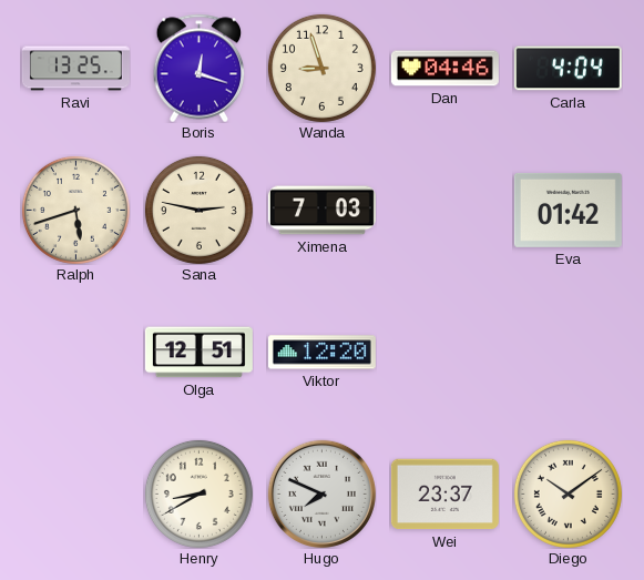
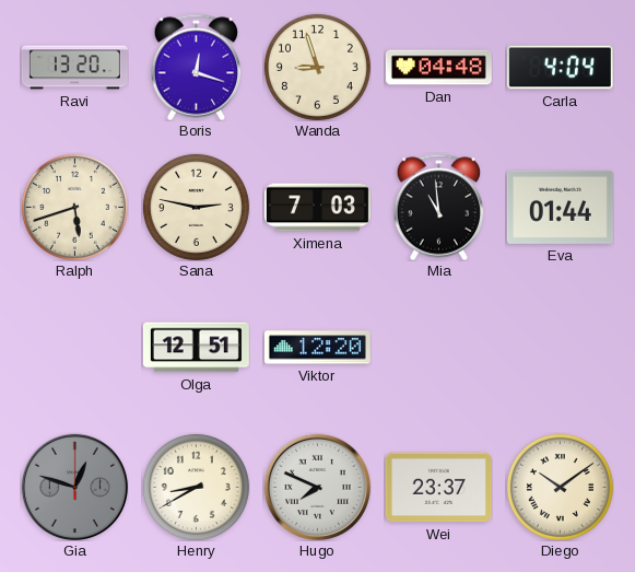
Ravi: 13:25 -> 13:20
Dan: 04:46 -> 04:48
Mia: none -> 10:59
Eva: 01:42 -> 01:44
Gia: none -> 12:48
